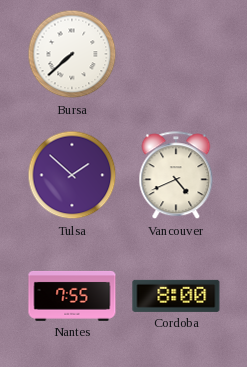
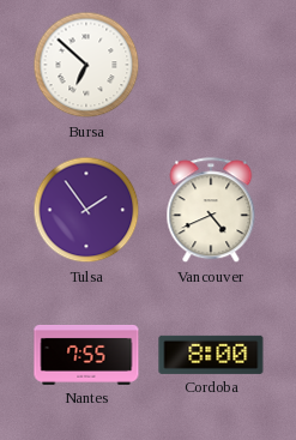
Bursa: 7:38 -> 6:52
Tulsa: 1:52 -> 1:54
